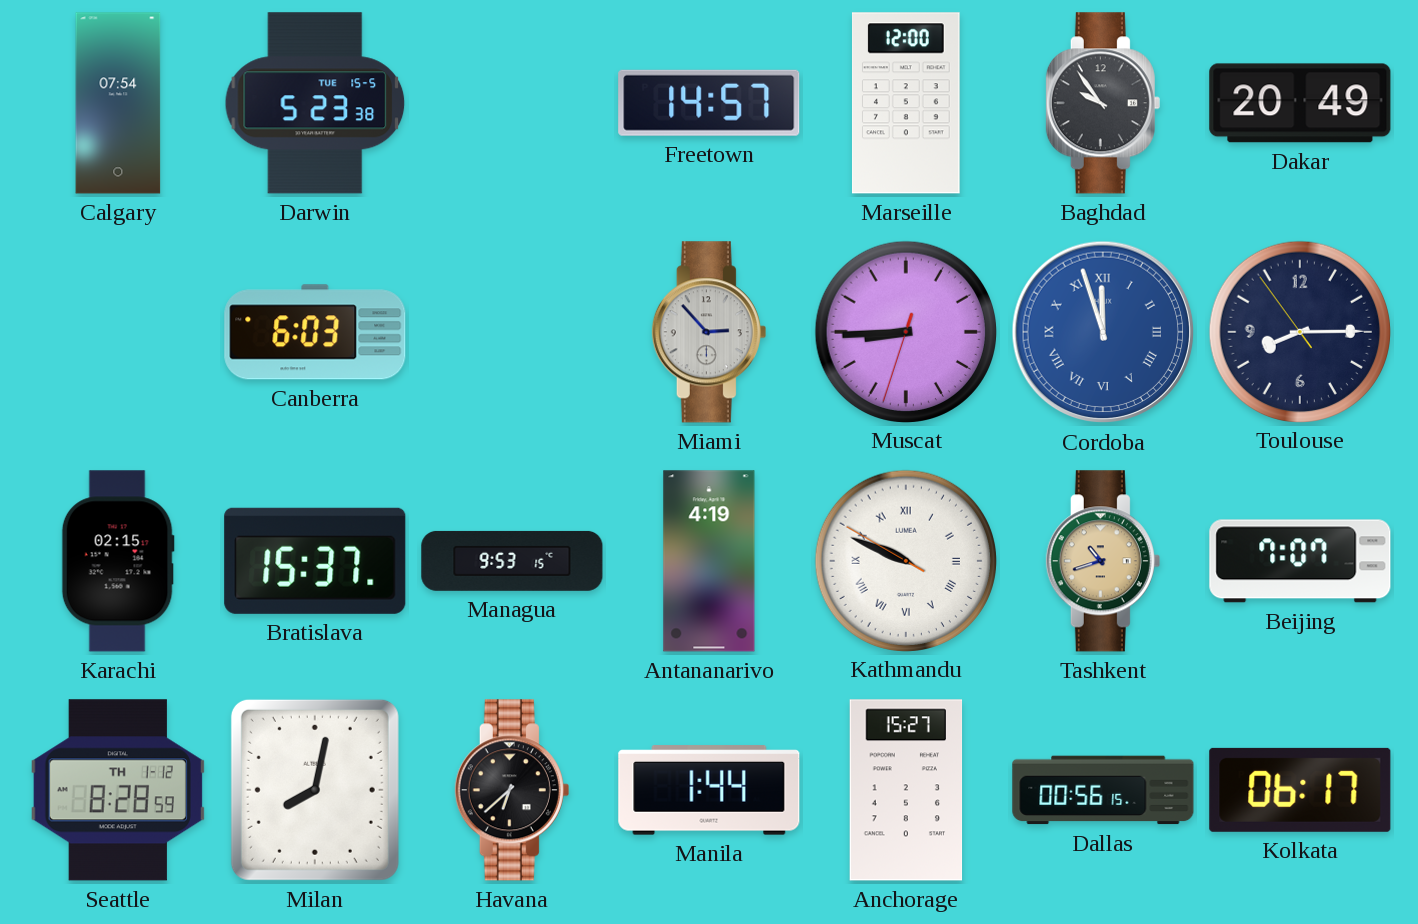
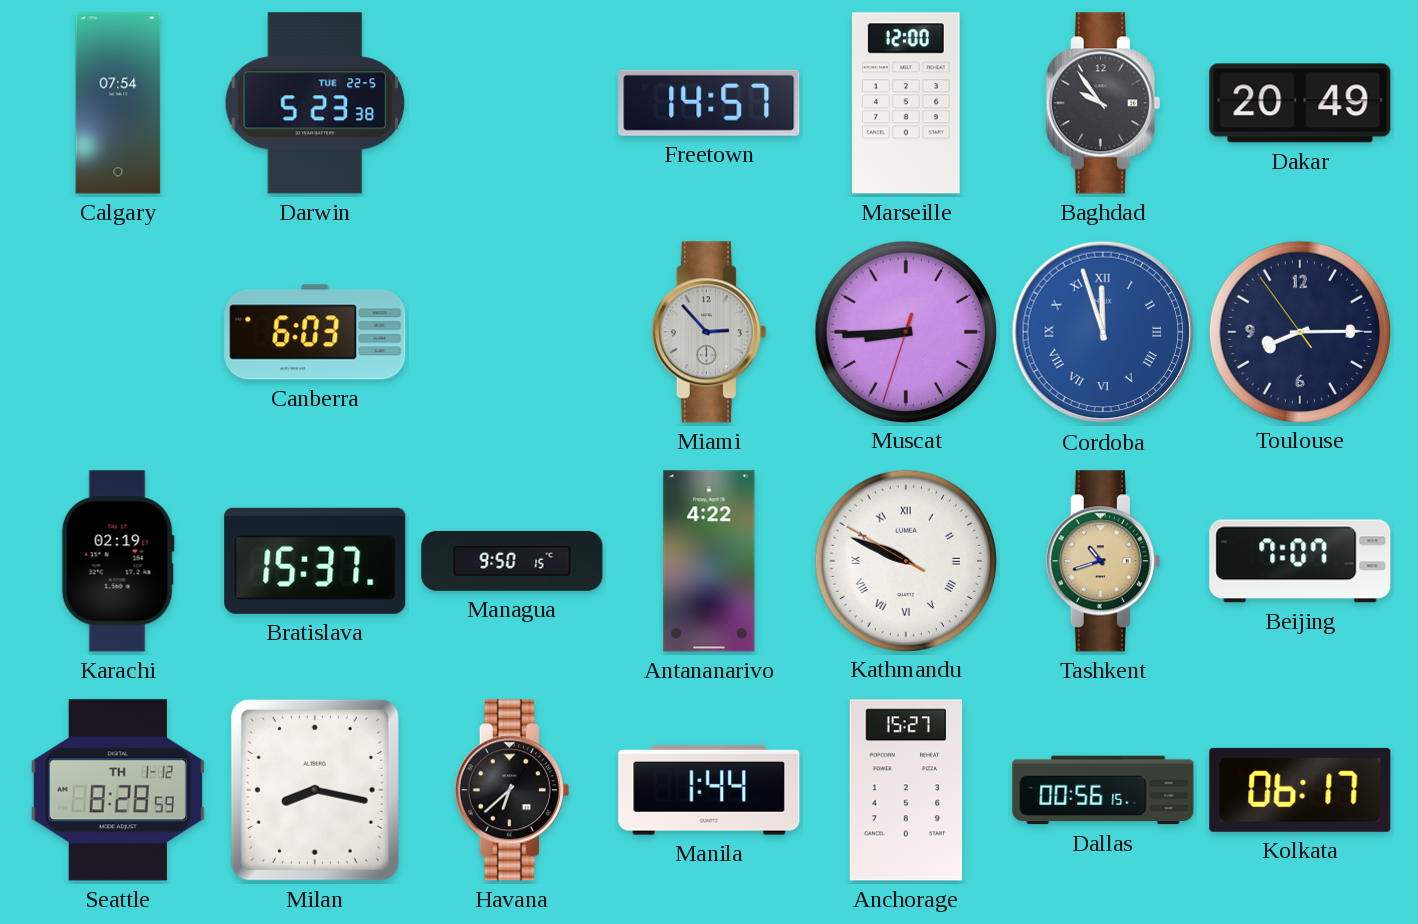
Darwin date: TUE 15-5 -> TUE 22-5
Karachi: 02:15 -> 02:19
Managua: 9:53 -> 9:50
Antananarivo: 4:19 -> 4:22
Milan: 8:02 -> 8:17
